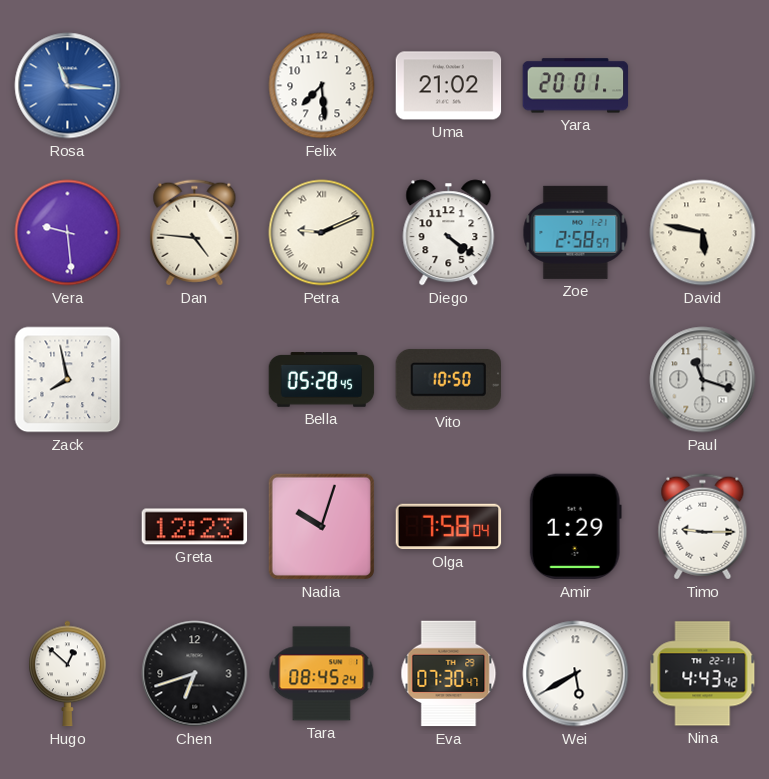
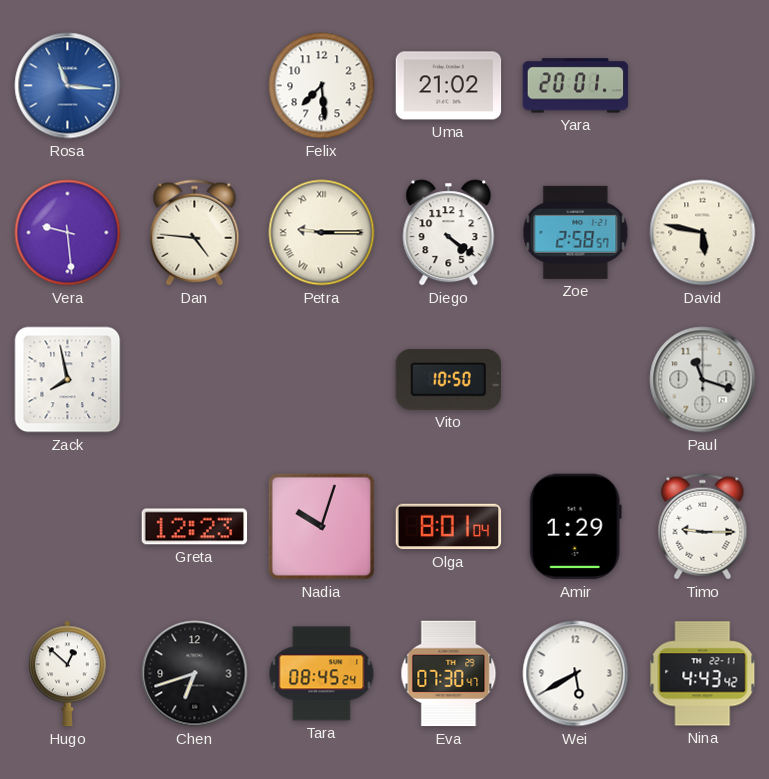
Petra: 9:11 -> 9:15
Bella: 05:28 -> none
Olga: 7:58 -> 8:01
